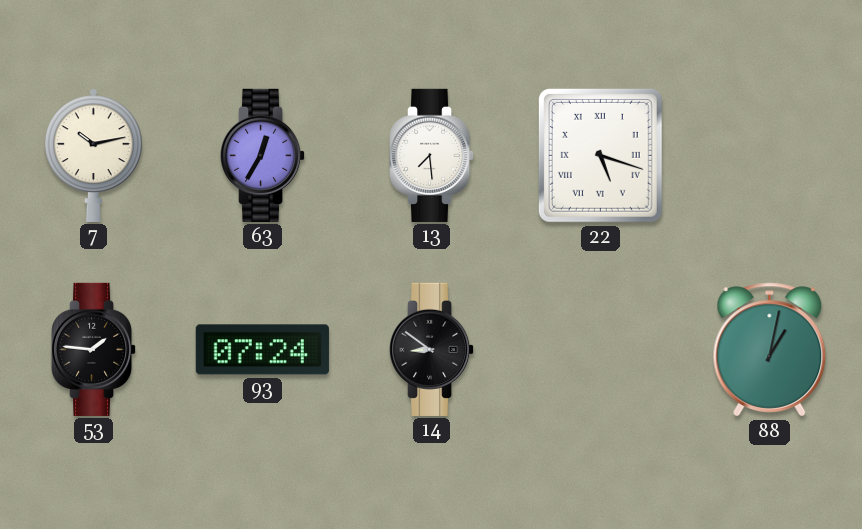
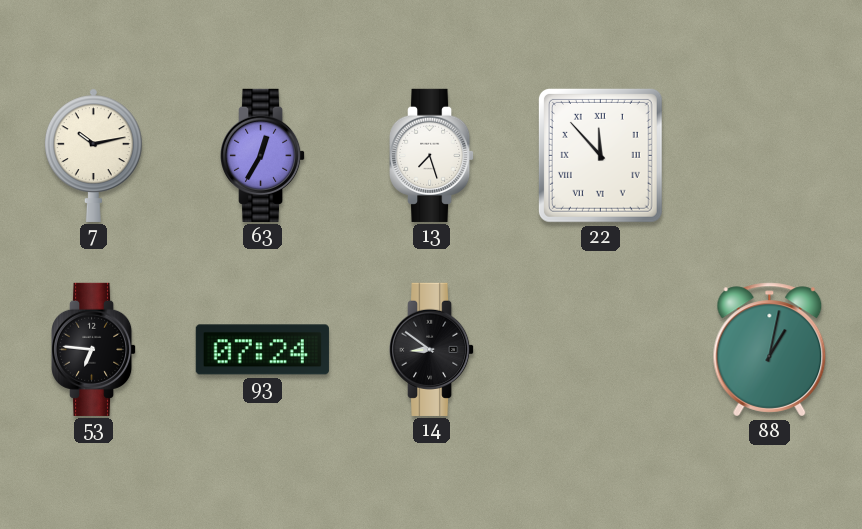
13: 7:29 -> 7:27
22: 5:18 -> 11:53
53: 1:46 -> 6:46
